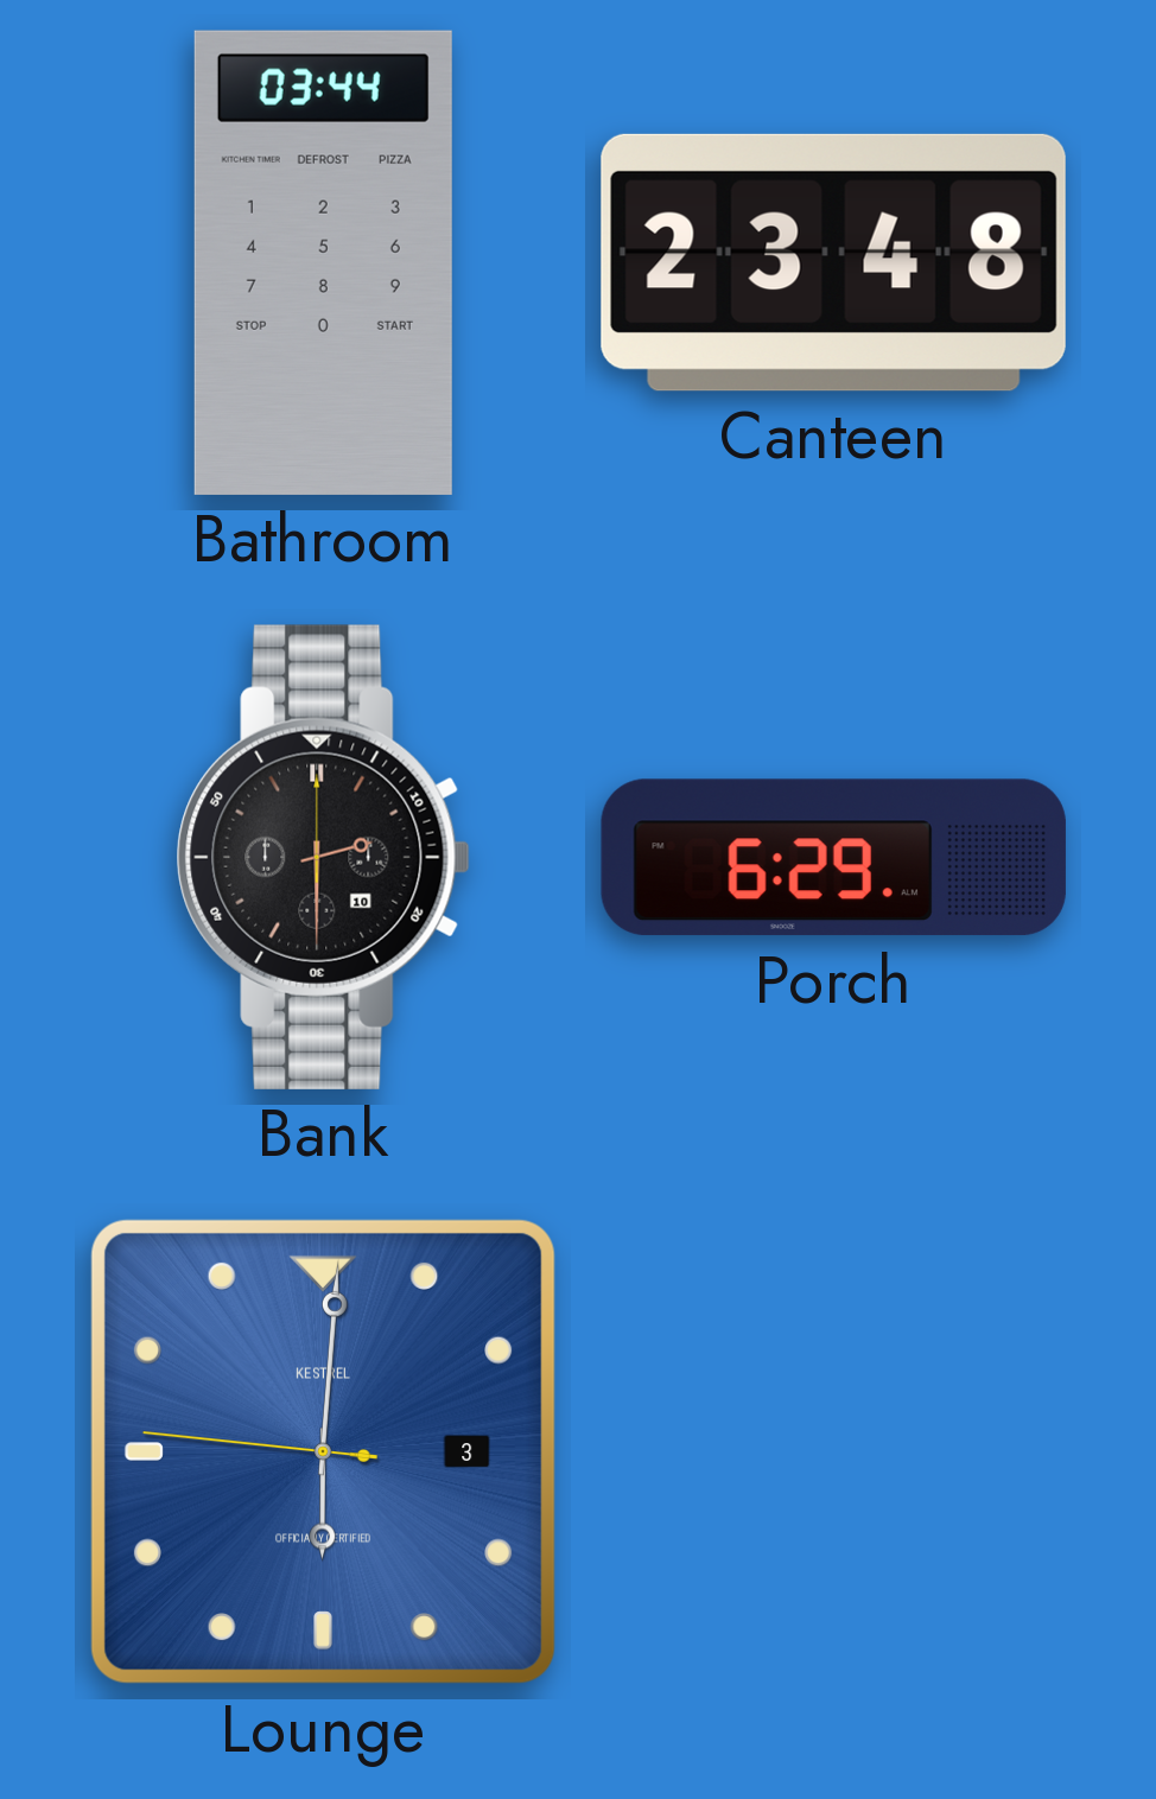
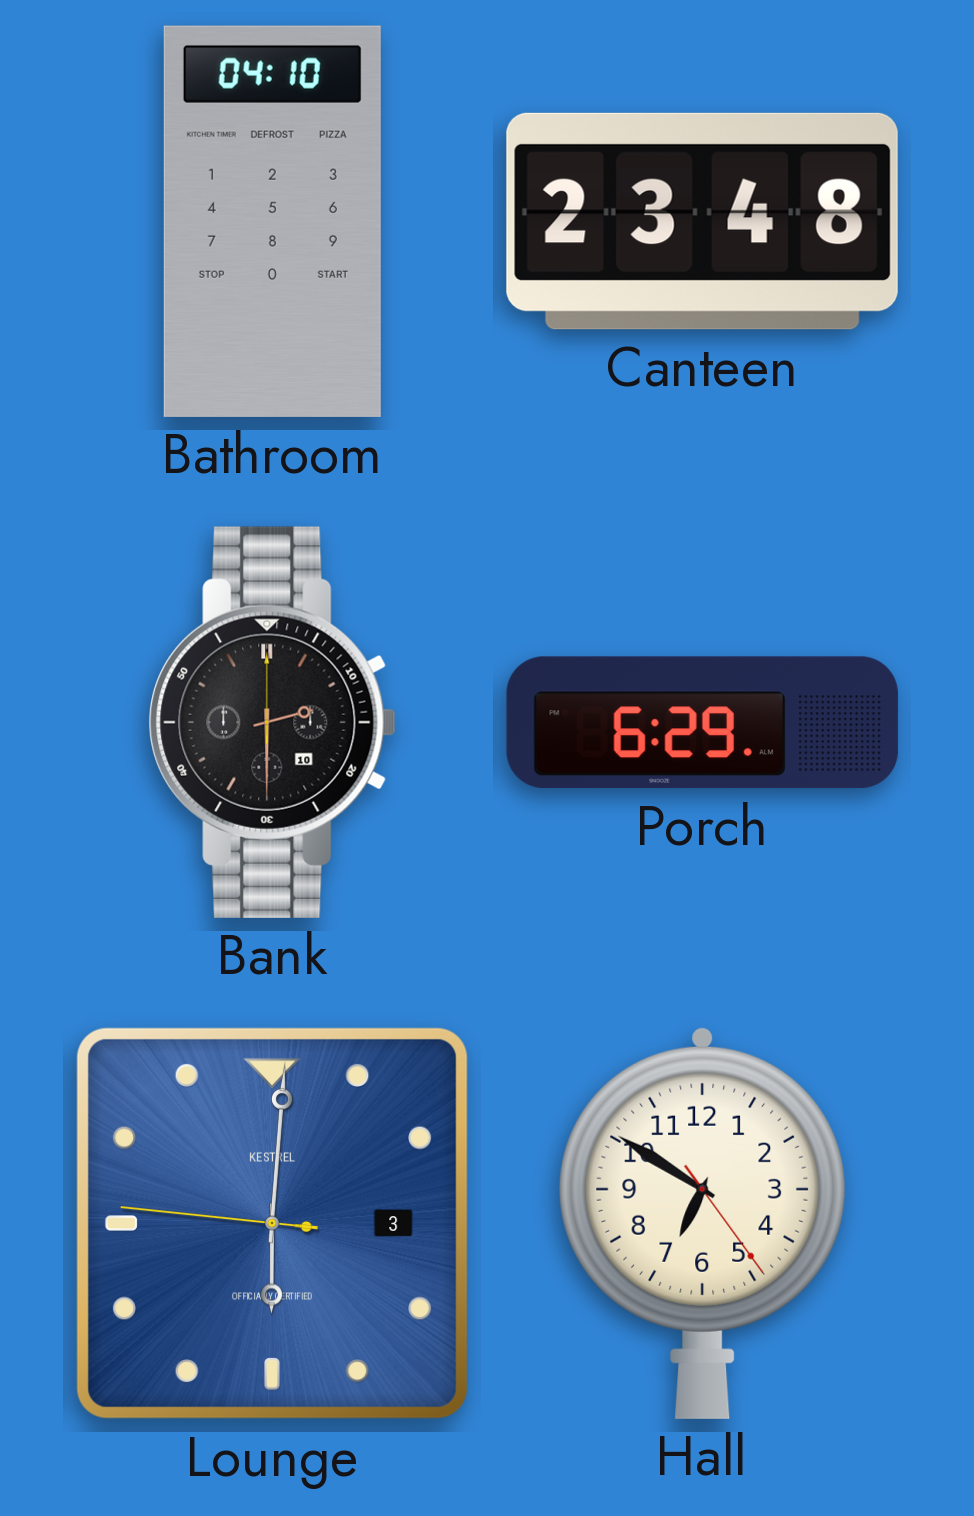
Bathroom: 03:44 -> 04:10
Hall: none -> 6:50
